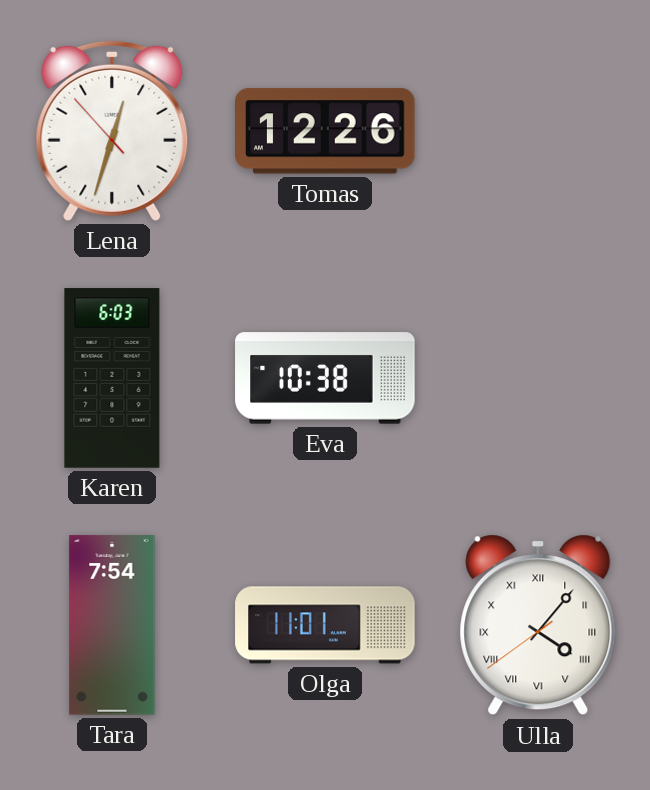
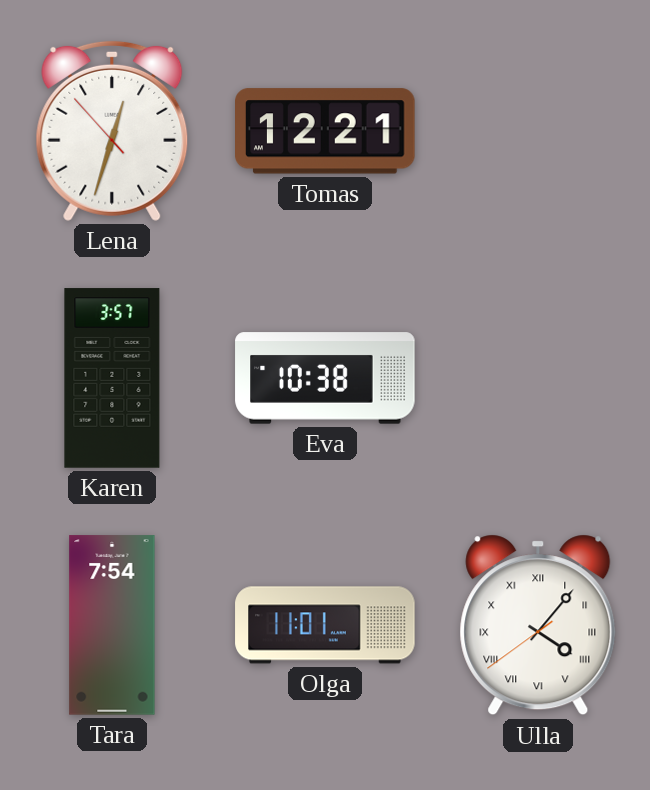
Tomas: 12:26 -> 12:21
Karen: 6:03 -> 3:57
